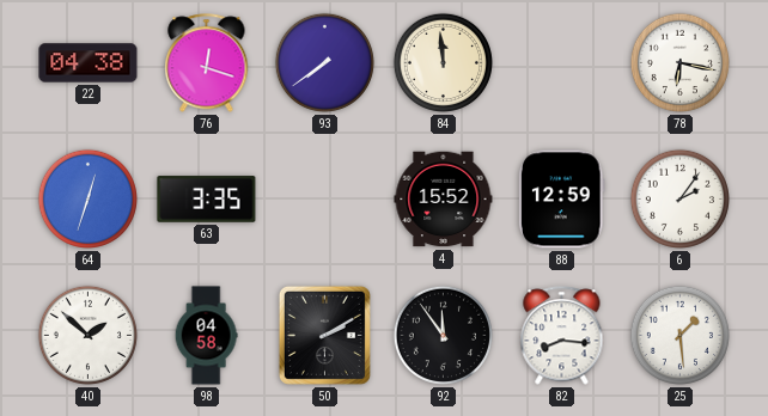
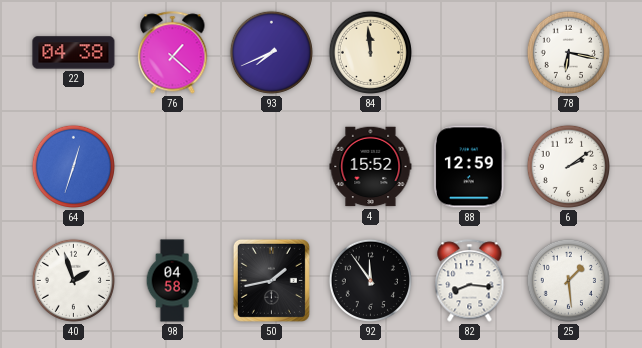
76: 12:18 -> 1:22
93: 7:39 -> 7:41
63: 3:35 -> none
6: 2:06 -> 2:09
40: 1:52 -> 1:57
50: 2:10 -> 1:43
